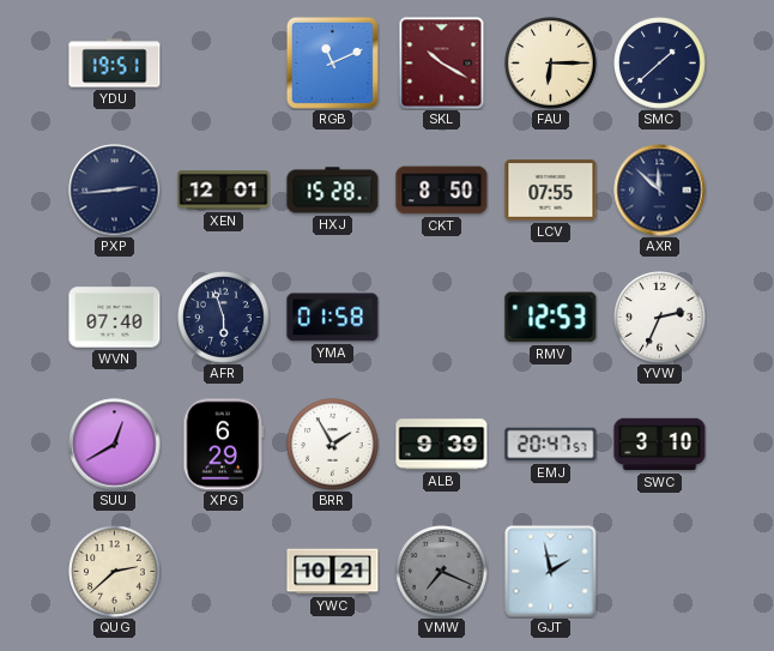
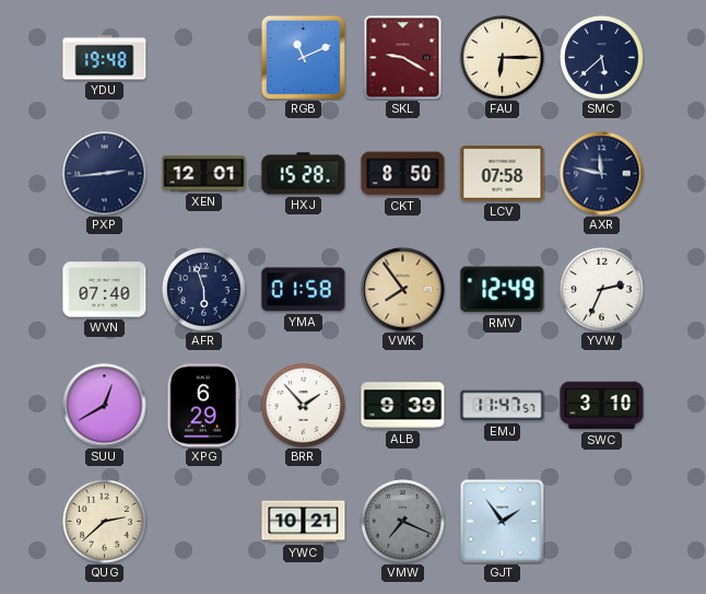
YDU: 19:51 -> 19:48
SKL: 10:20 -> 9:20
SMC: 1:38 -> 5:38
LCV: 07:55 -> 07:58
AXR: 11:52 -> 11:47
VWK: none -> 7:54
RMV: 12:53 -> 12:49
BRR: 1:55 -> 1:53
EMJ: 20:47 -> 11:47
GJT: 1:58 -> 1:54
